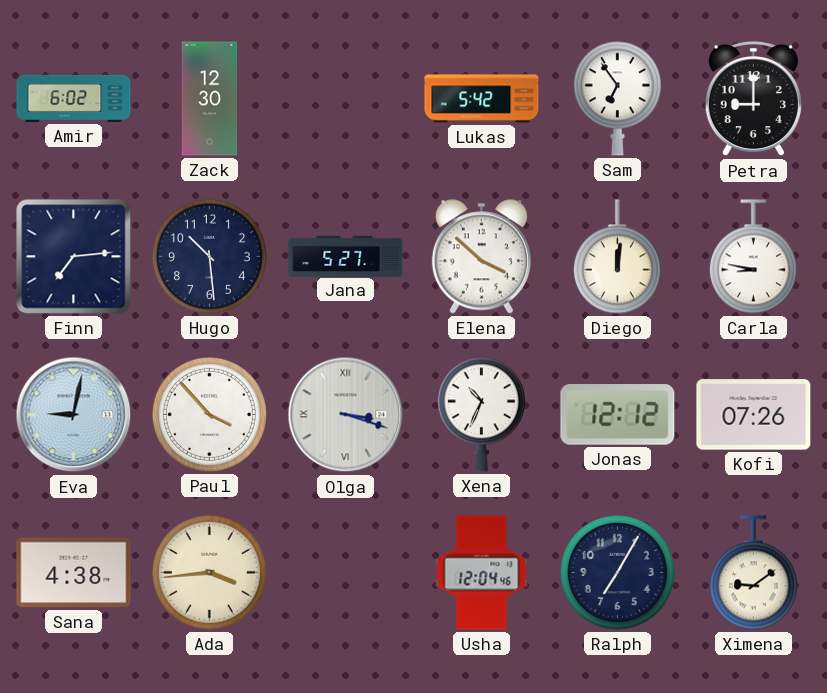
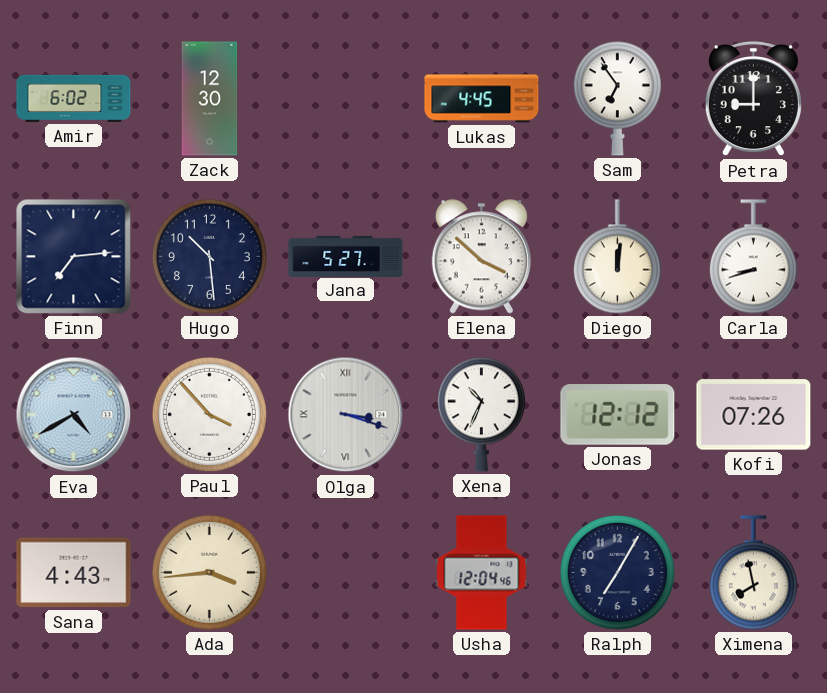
Lukas: 5:42 -> 4:45
Carla: 8:47 -> 8:42
Eva: 9:02 -> 4:40
Sana: 4:38 -> 4:43
Ximena: 9:09 -> 7:58
